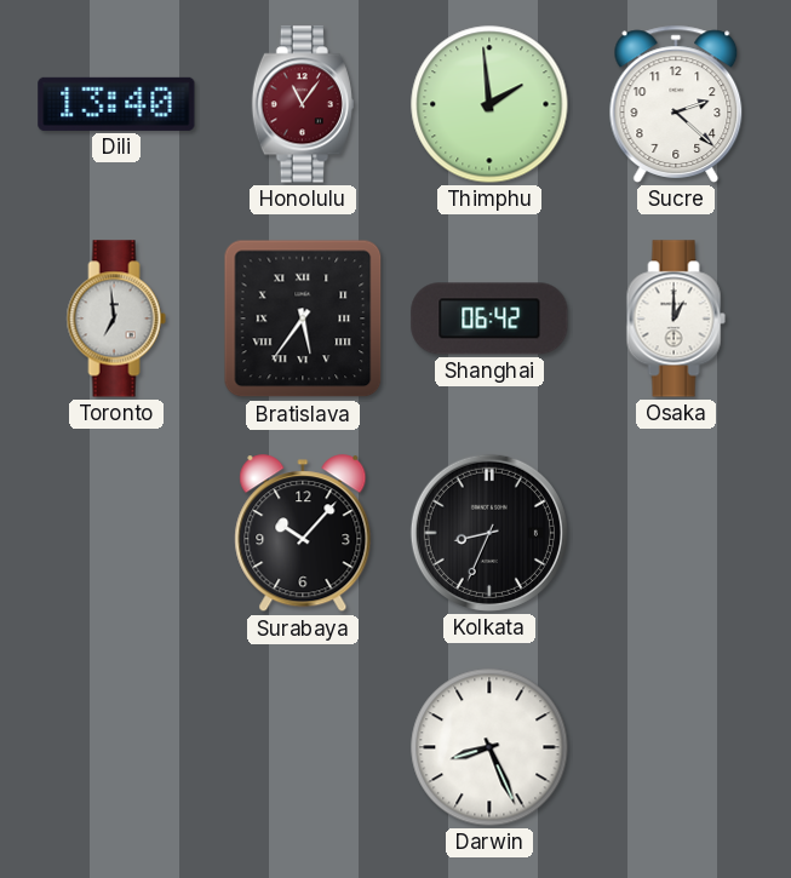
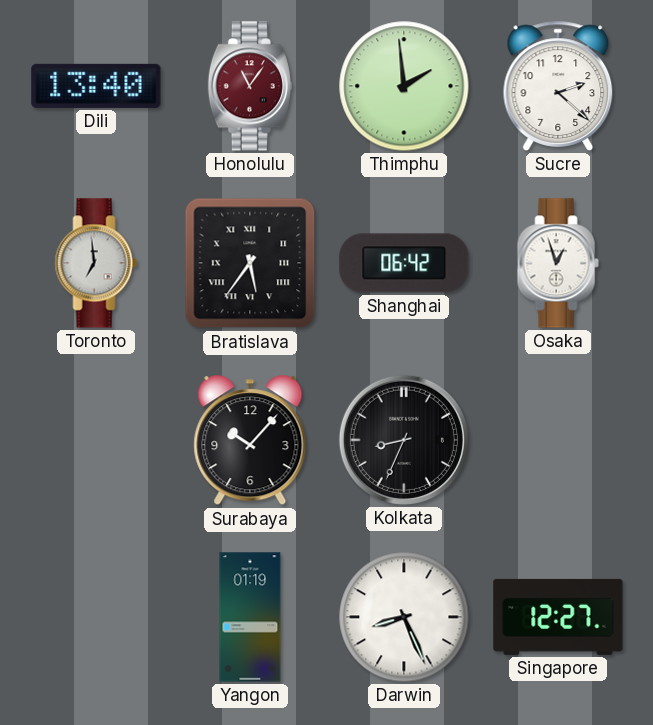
Osaka: 1:00 -> 12:57
Yangon: none -> 01:19
Singapore: none -> 12:27
